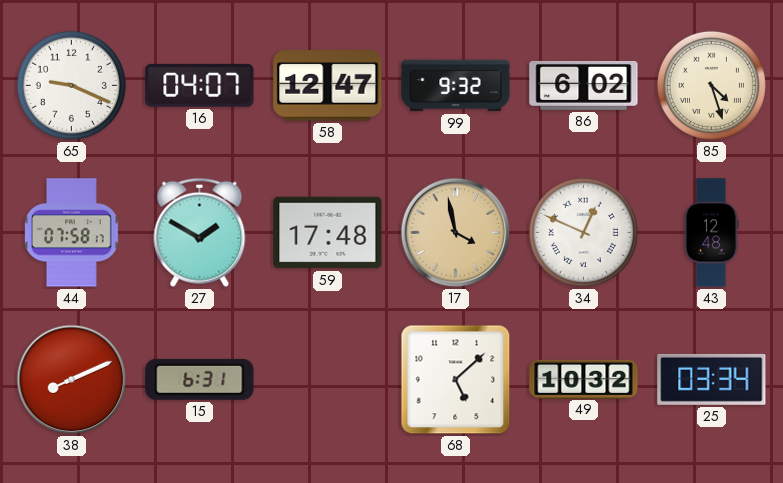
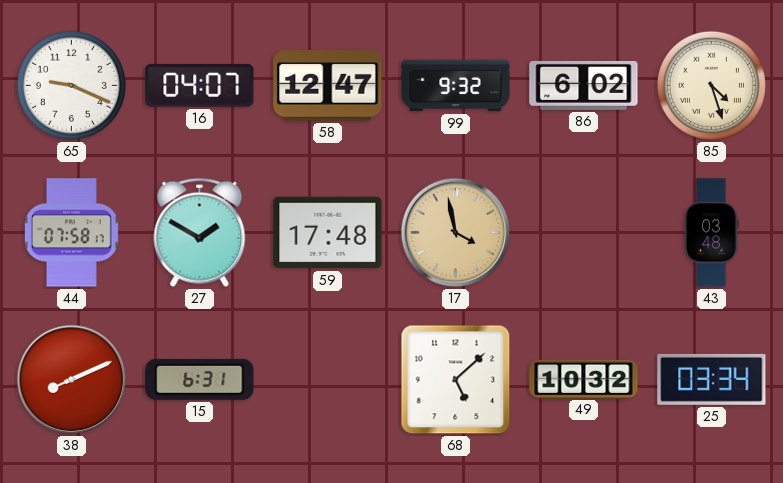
34: 12:49 -> none
43: 12:48 -> 03:48
